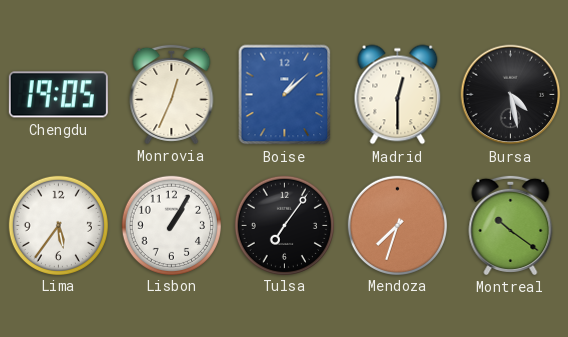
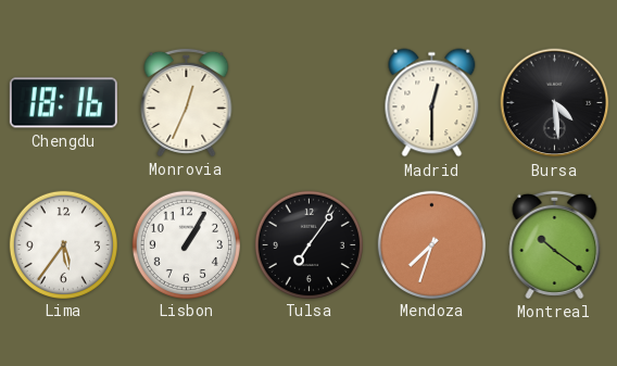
Chengdu: 19:05 -> 18:16
Boise: 1:08 -> none
Bursa: 4:28 -> 4:29
